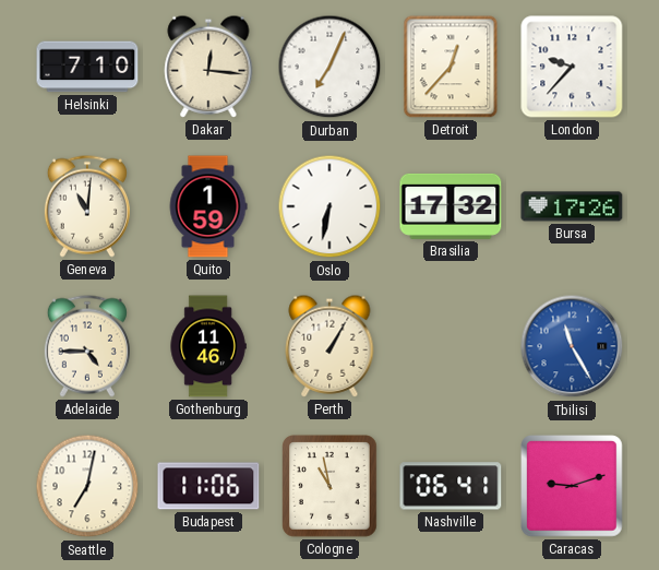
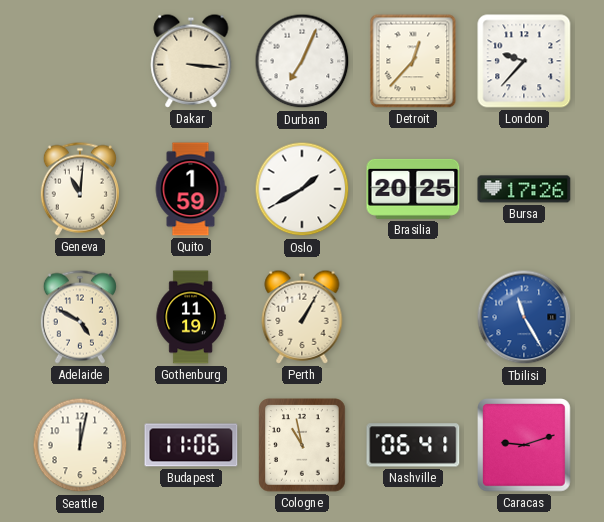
Helsinki: 7:10 -> none
Dakar: 12:16 -> 3:16
Oslo: 6:32 -> 1:40
Brasilia: 17:32 -> 20:25
Adelaide: 4:45 -> 4:50
Gothenburg: 11:46 -> 11:19
Seattle: 7:02 -> 12:02
